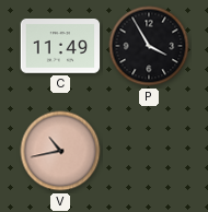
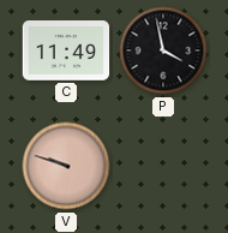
P: 3:55 -> 3:58
V: 10:43 -> 9:48
